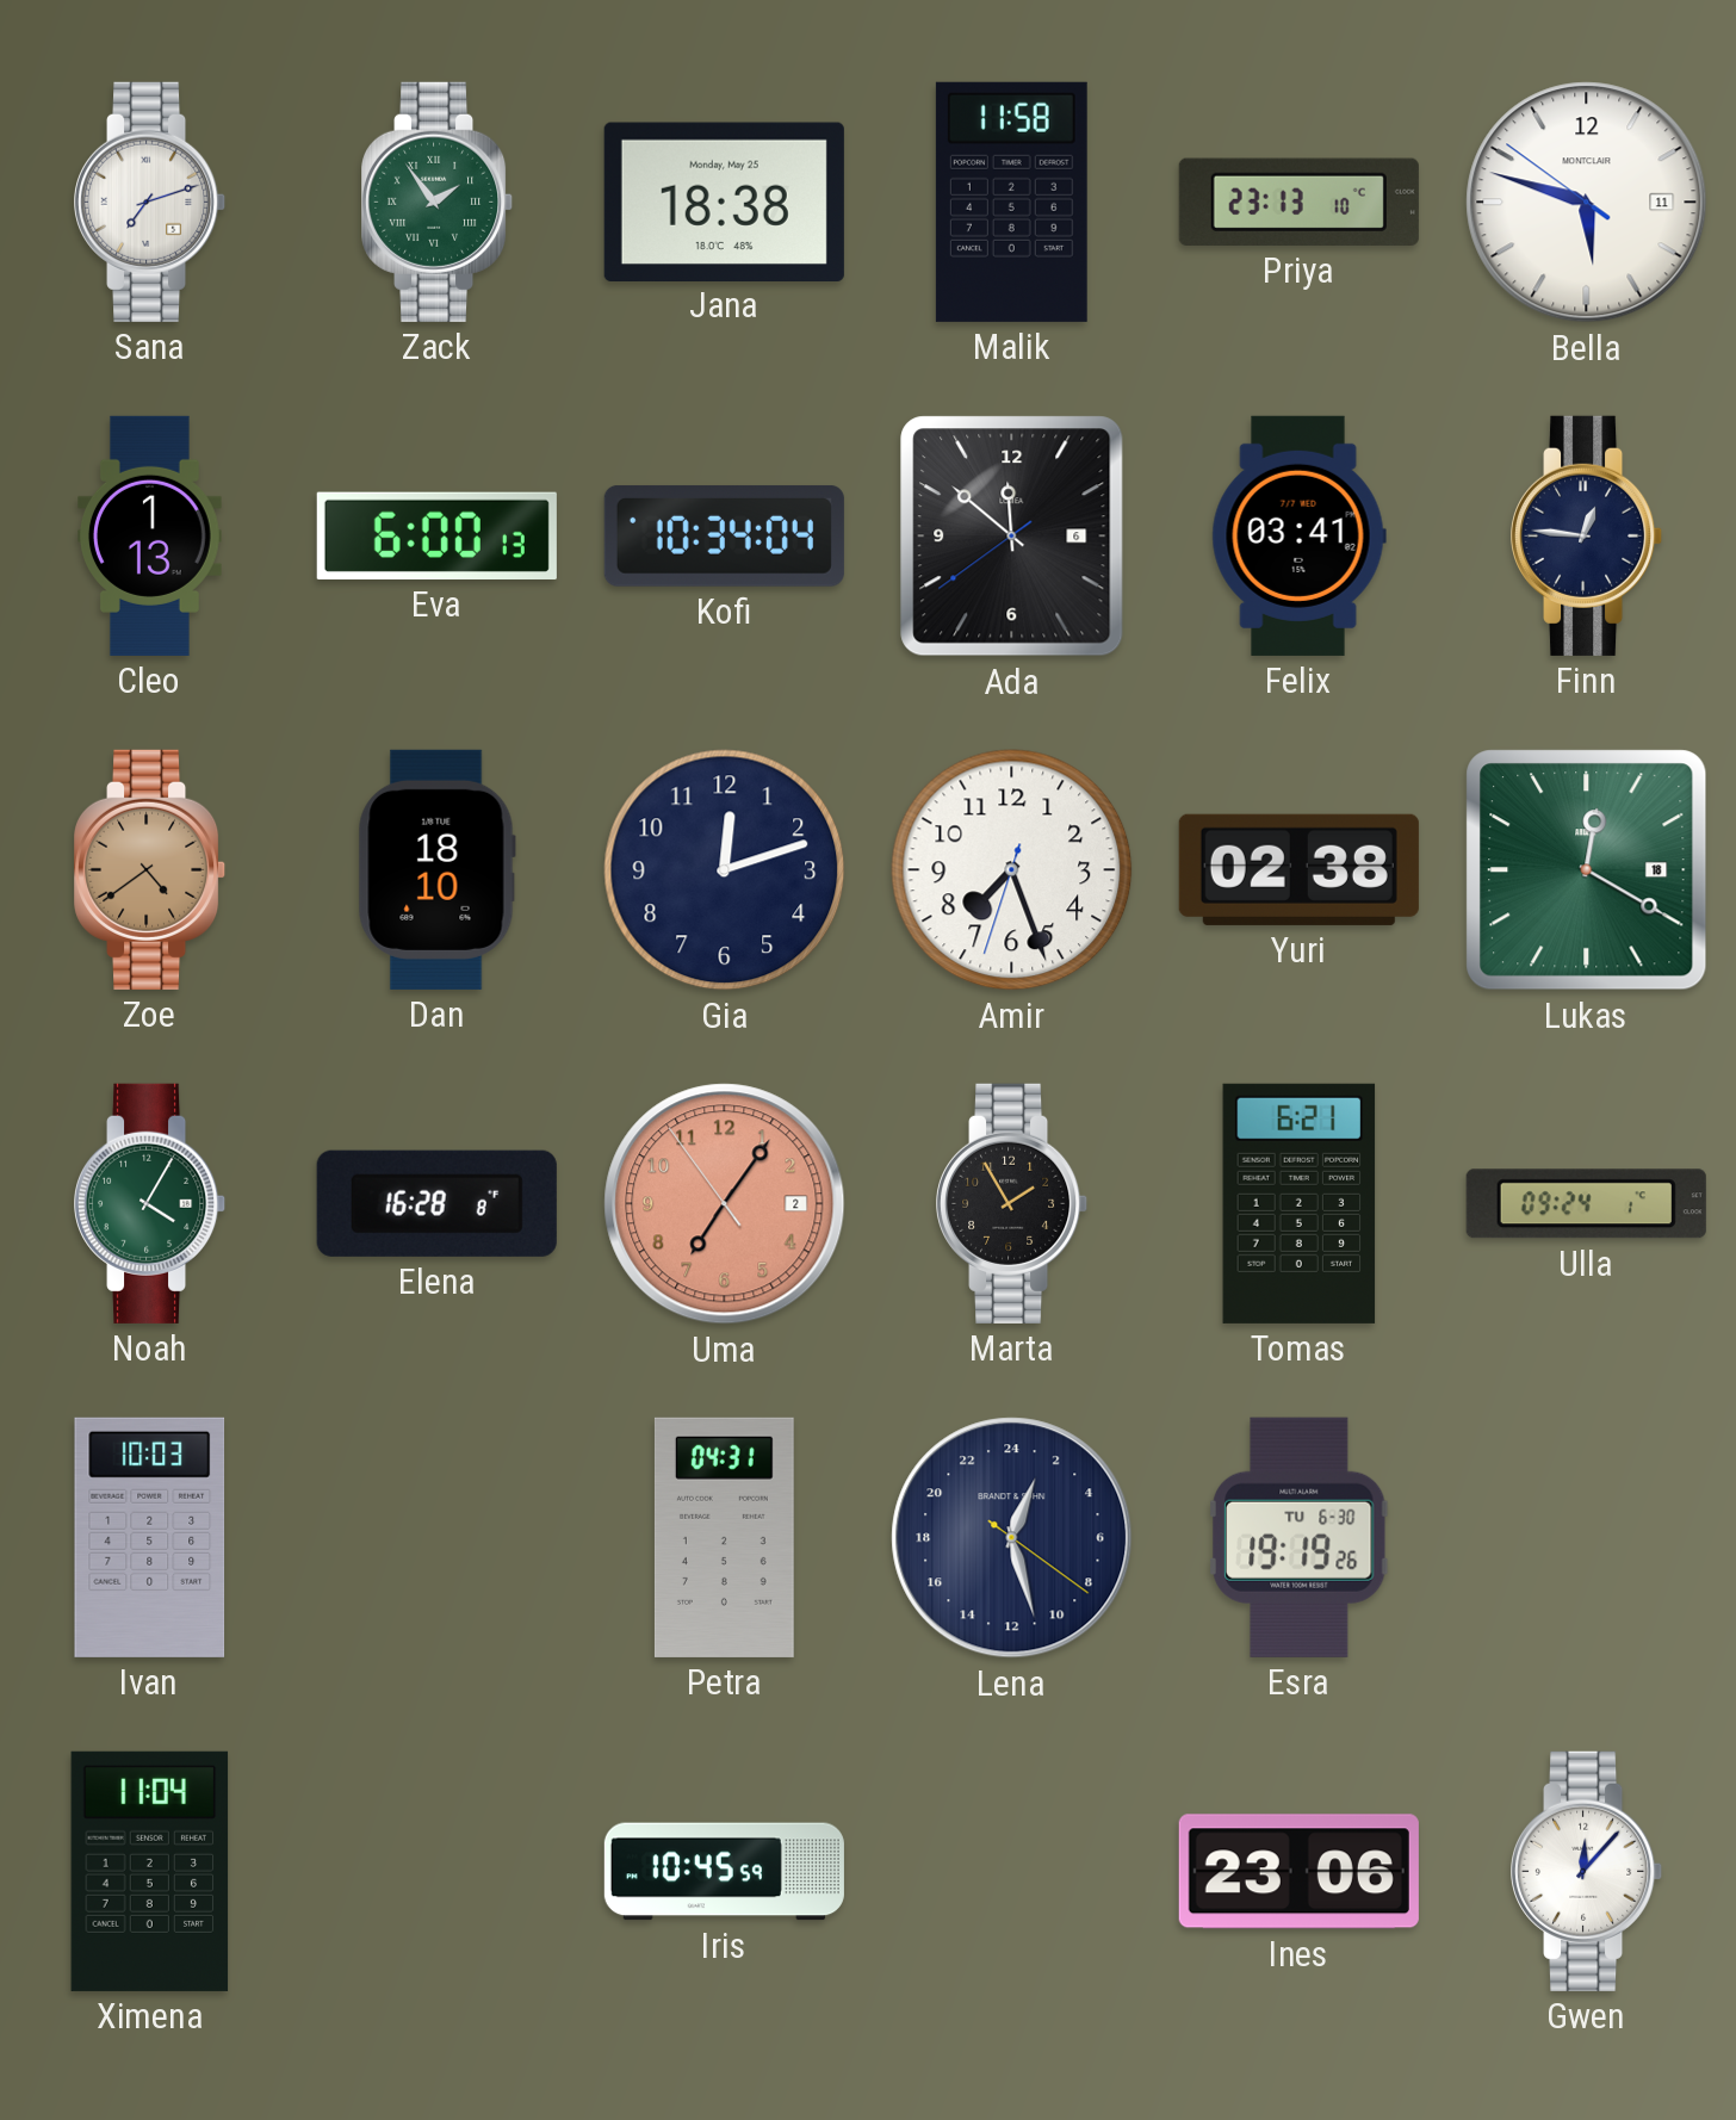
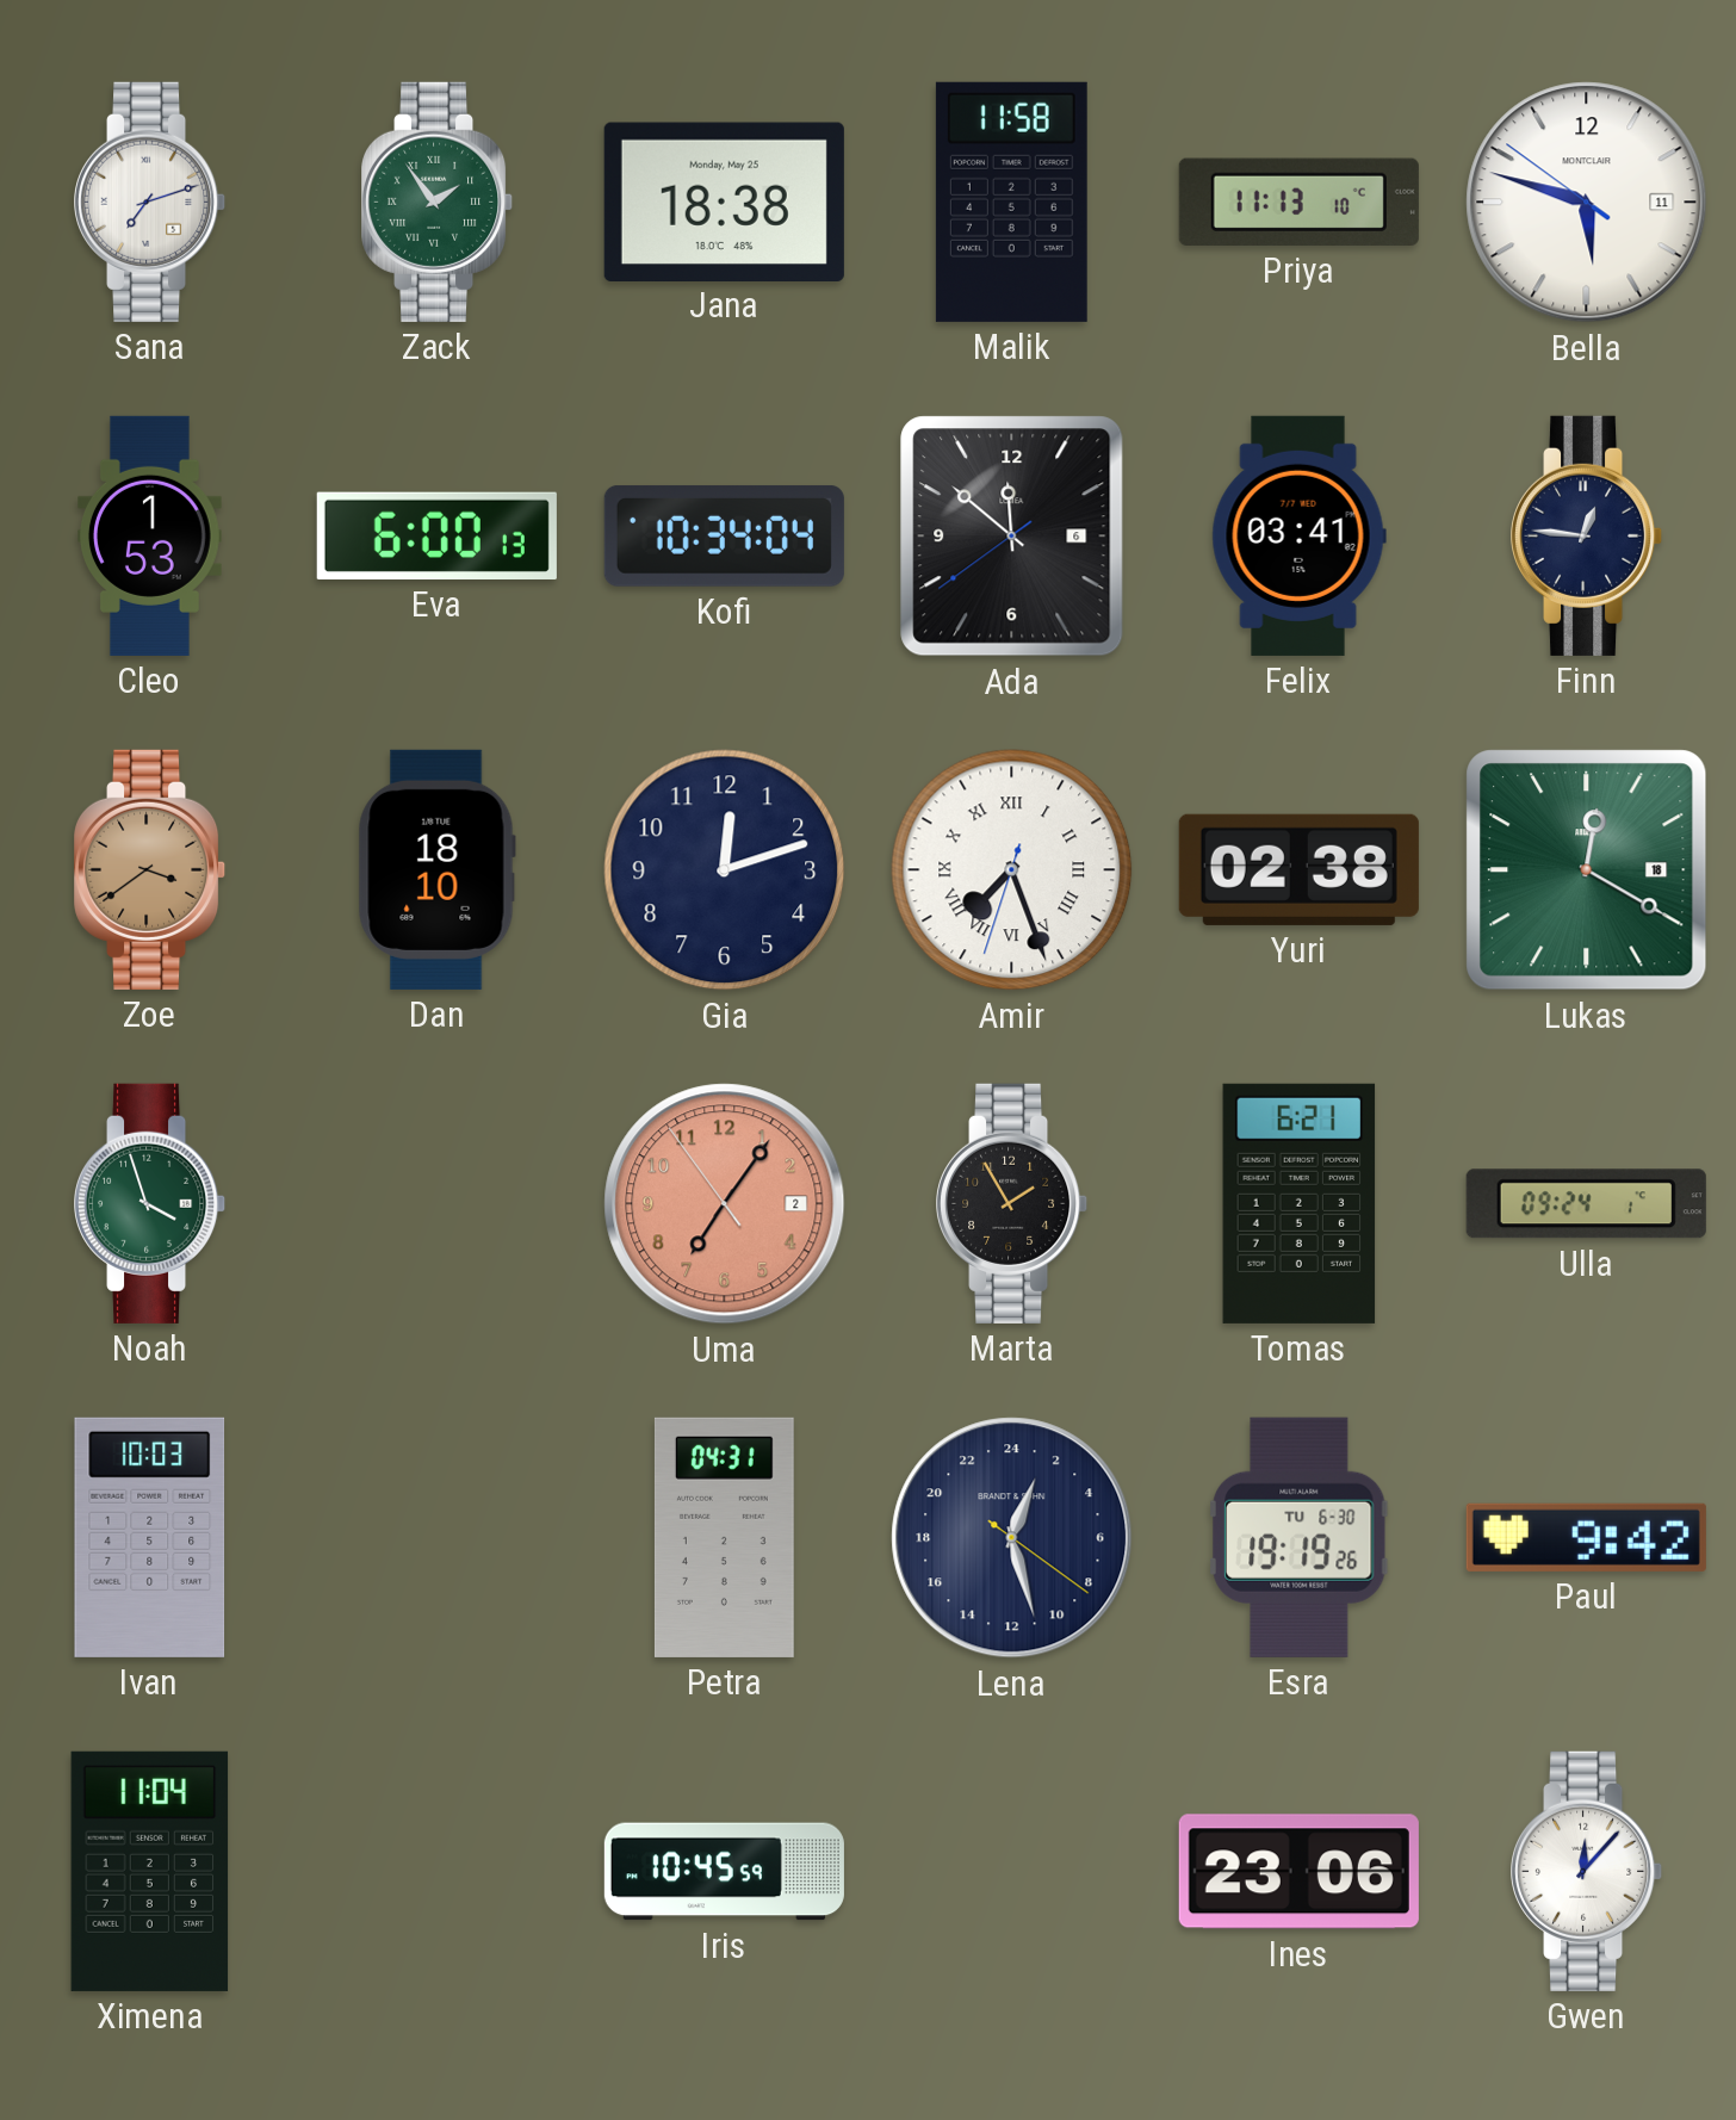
Priya: 23:13 -> 11:13
Cleo: 1:13 -> 1:53
Zoe: 4:39 -> 3:39
Amir numerals: Arabic -> Roman
Noah: 4:05 -> 3:57
Elena: 16:28 -> none
Paul: none -> 9:42
